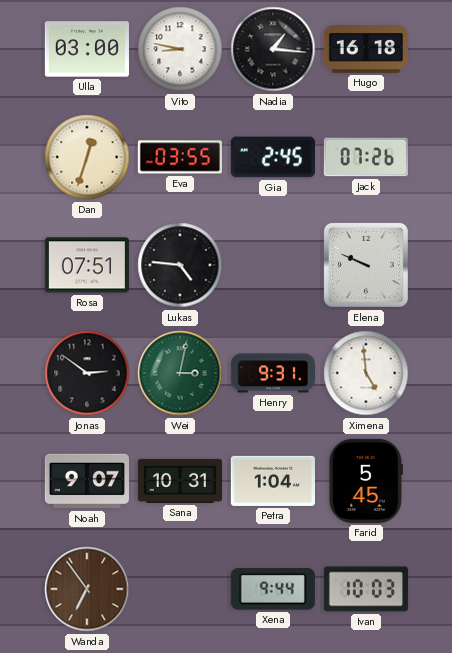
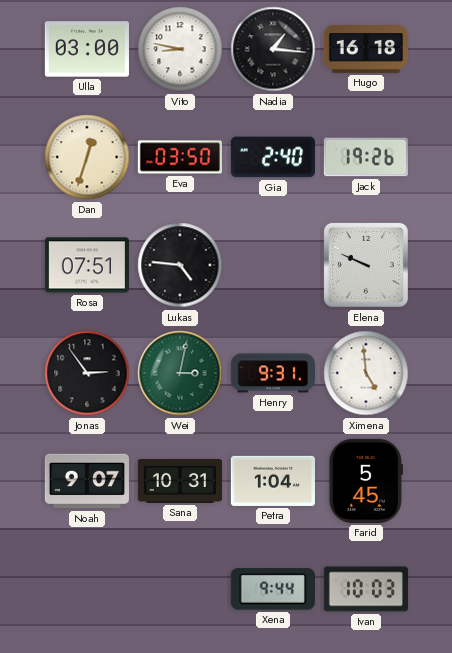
Eva: 03:55 -> 03:50
Gia: 2:45 -> 2:40
Jack: 07:26 -> 19:26
Jonas: 2:51 -> 2:54
Wanda: 6:54 -> none
